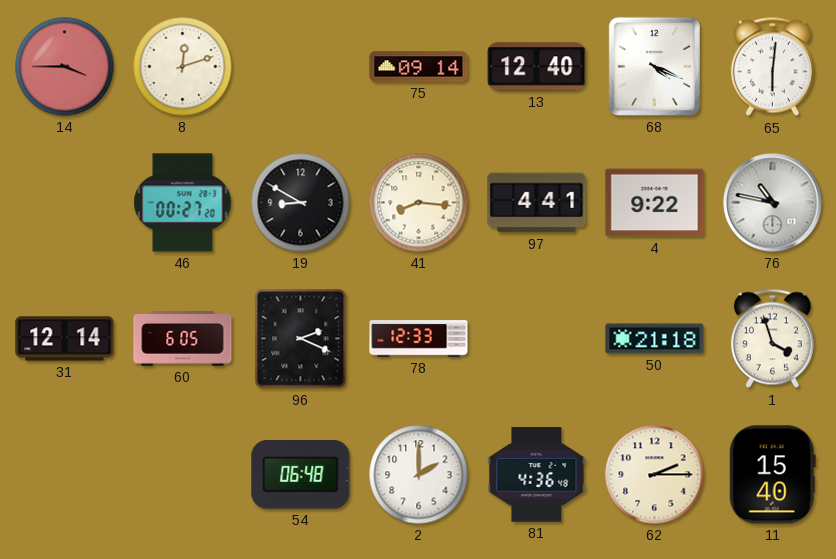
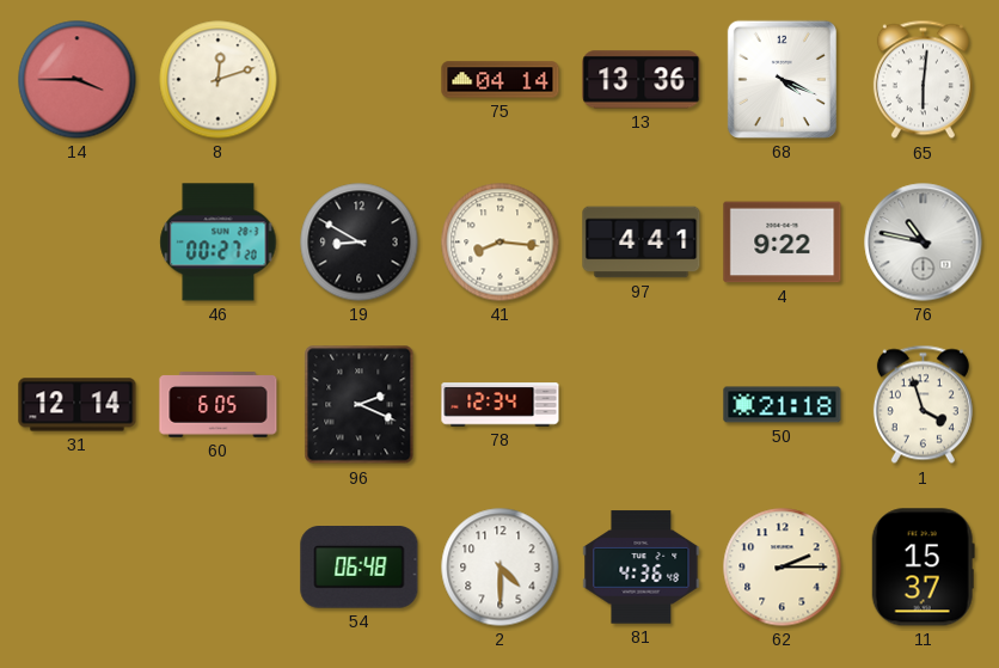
75: 09:14 -> 04:14
13: 12:40 -> 13:36
78: 12:33 -> 12:34
2: 2:00 -> 4:30
11: 15:40 -> 15:37
